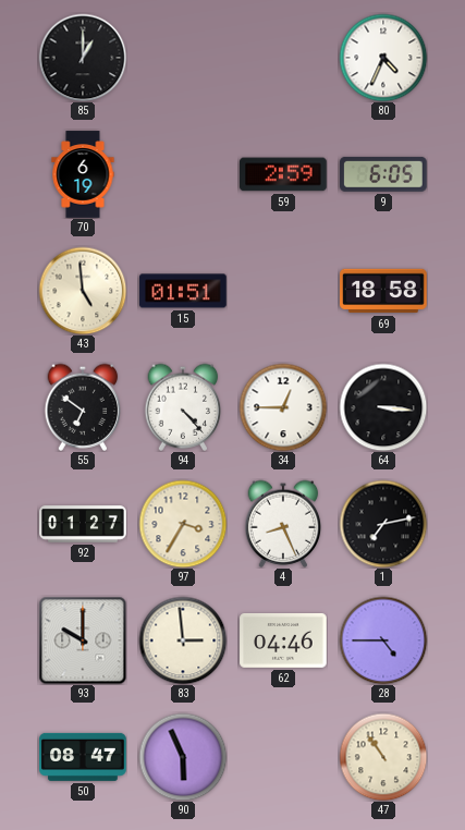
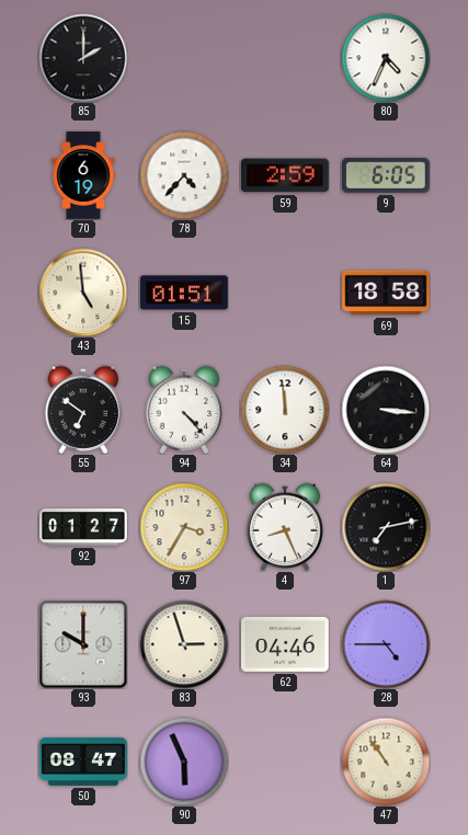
85: 1:00 -> 2:00
78: none -> 4:37
34: 12:45 -> 11:59
83: 2:59 -> 2:57
